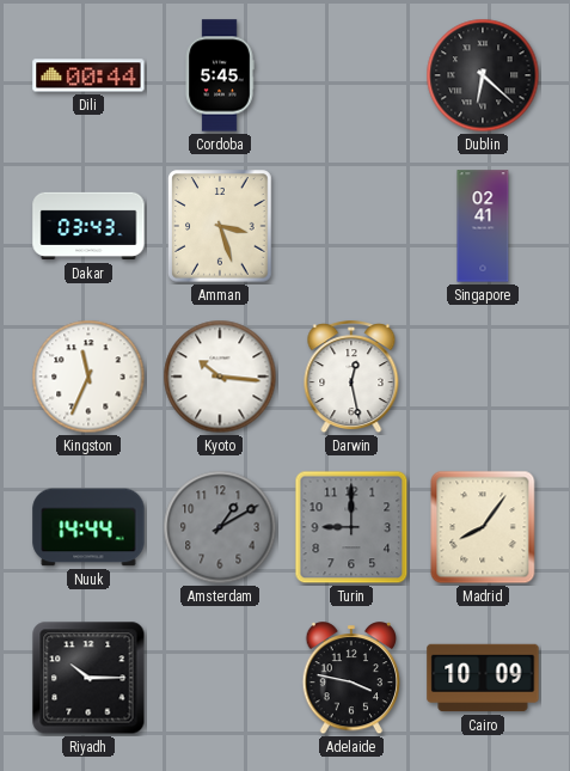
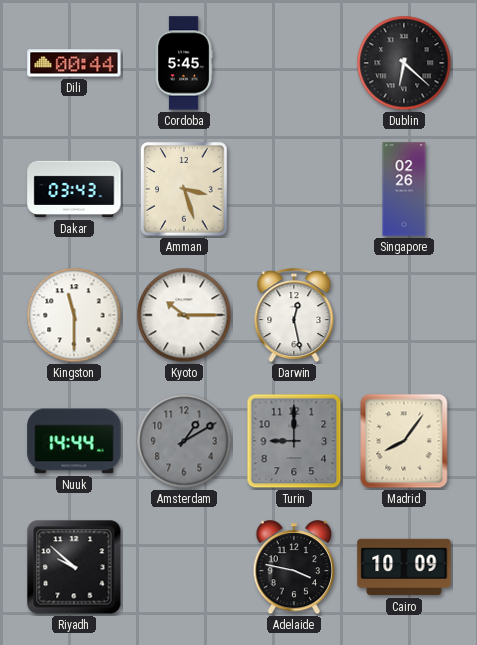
Singapore: 02:41 -> 02:26
Kingston: 11:34 -> 11:30
Kyoto: 10:16 -> 10:15
Riyadh: 10:15 -> 9:52
